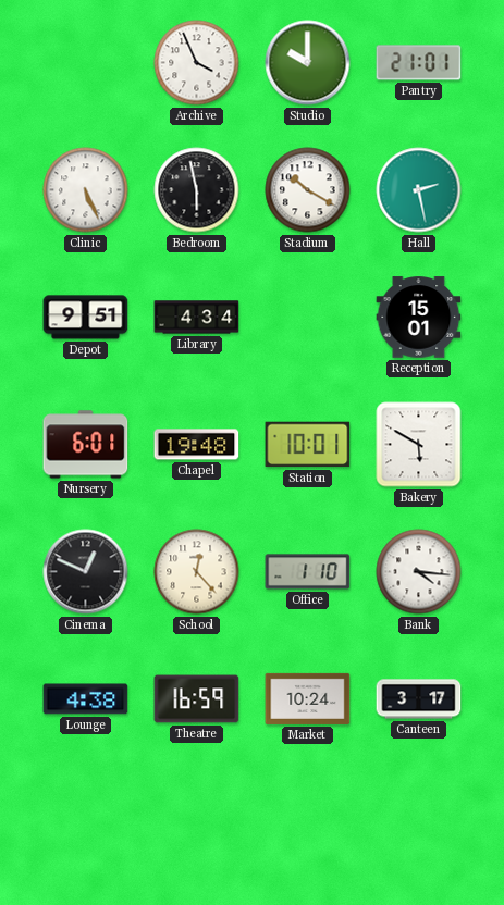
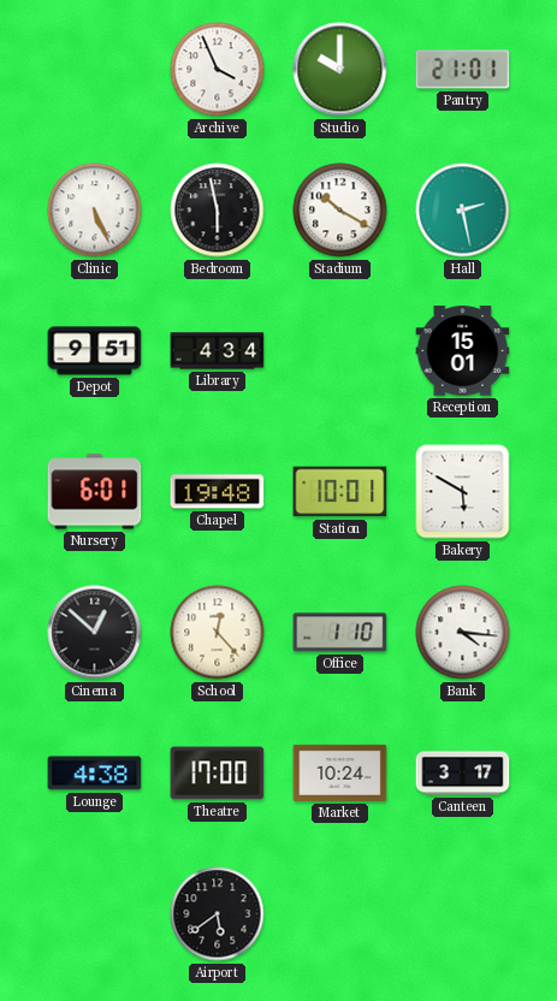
Cinema: 12:49 -> 12:52
Theatre: 16:59 -> 17:00
Airport: none -> 5:39
